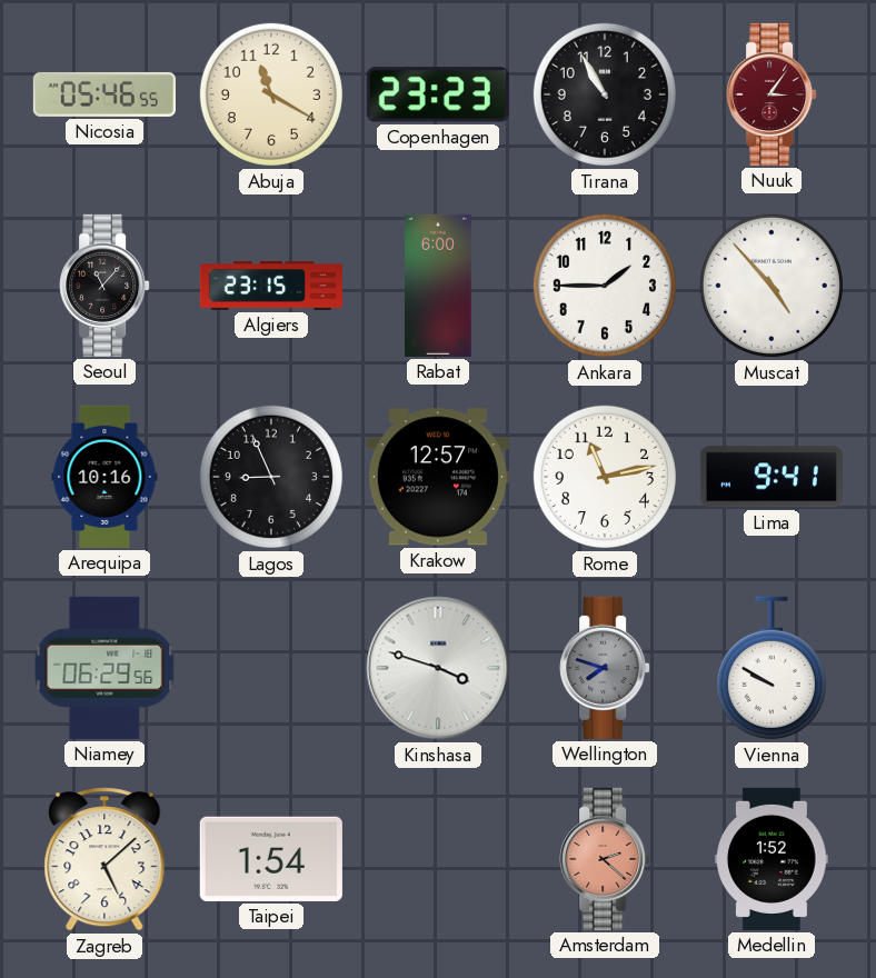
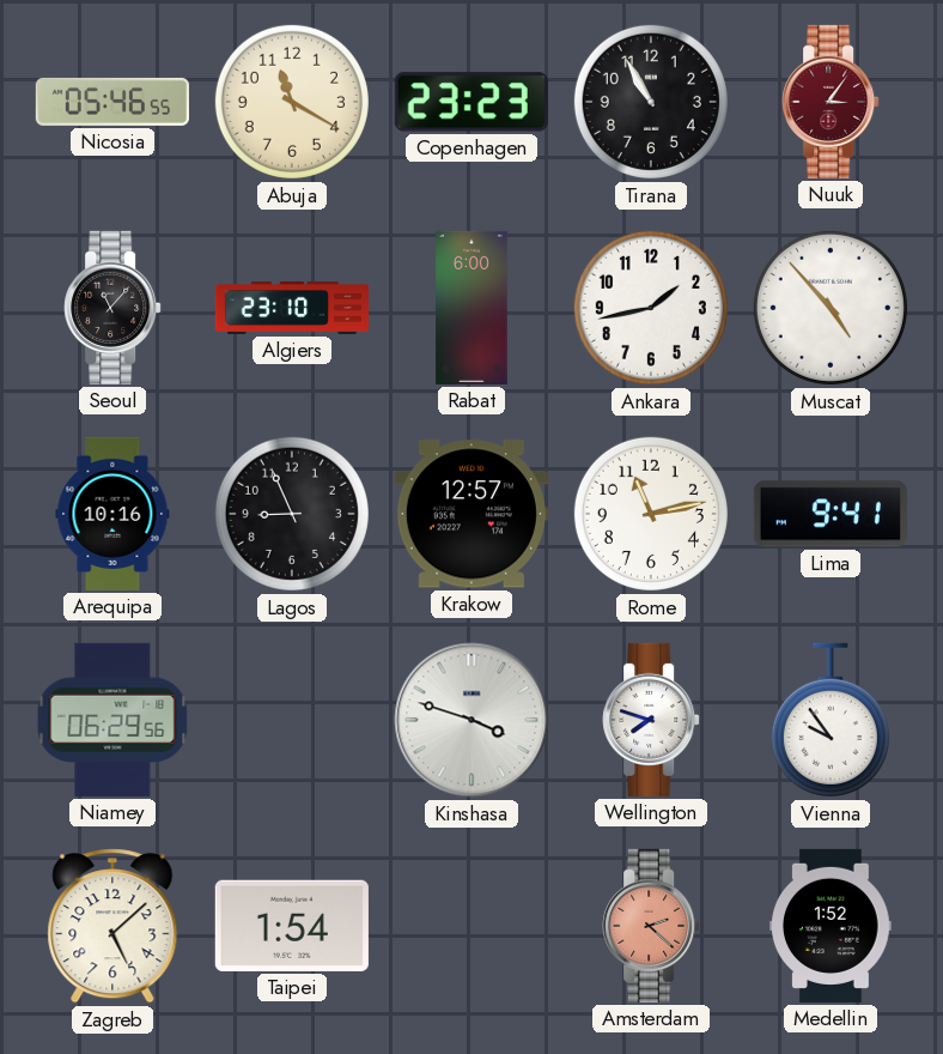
Algiers: 23:15 -> 23:10
Ankara: 1:45 -> 1:43
Wellington dial: grey -> white
Vienna: 9:50 -> 9:54
